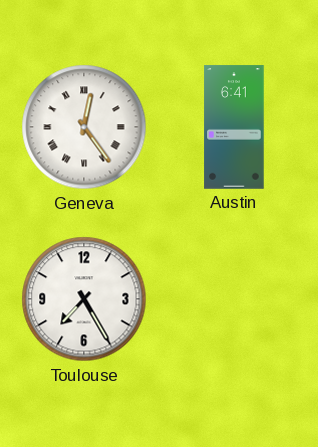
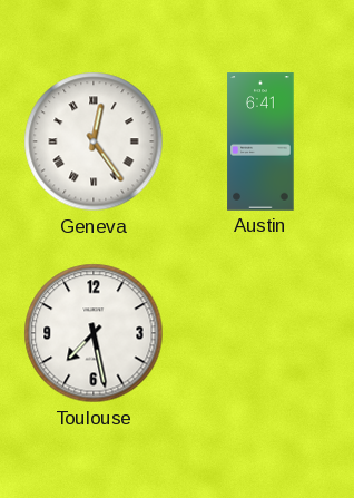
Toulouse: 7:25 -> 7:28
